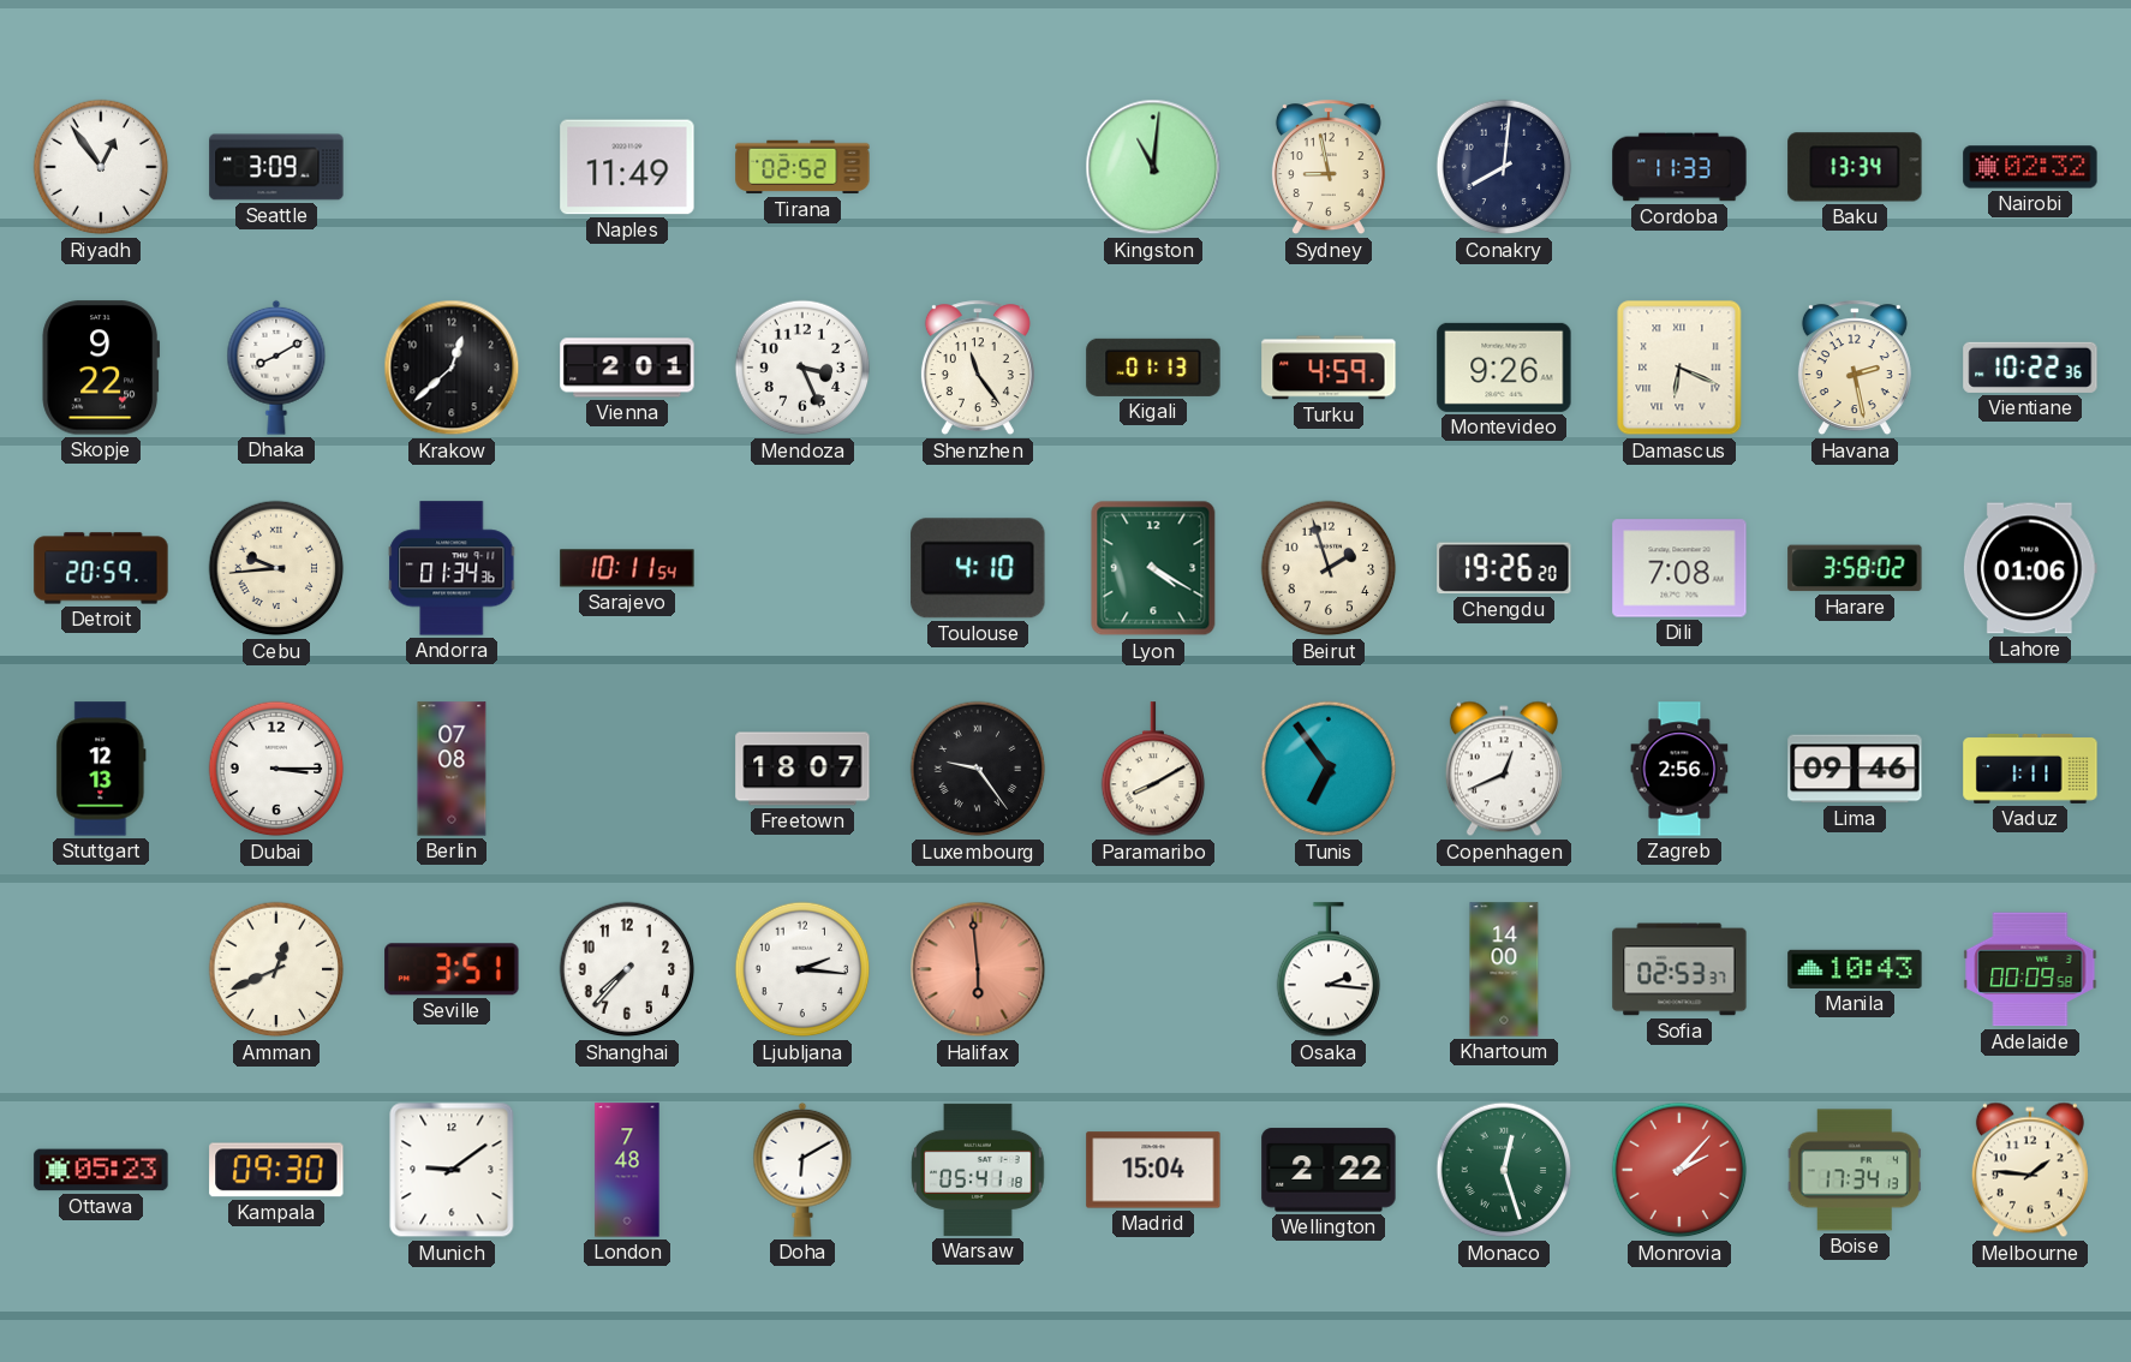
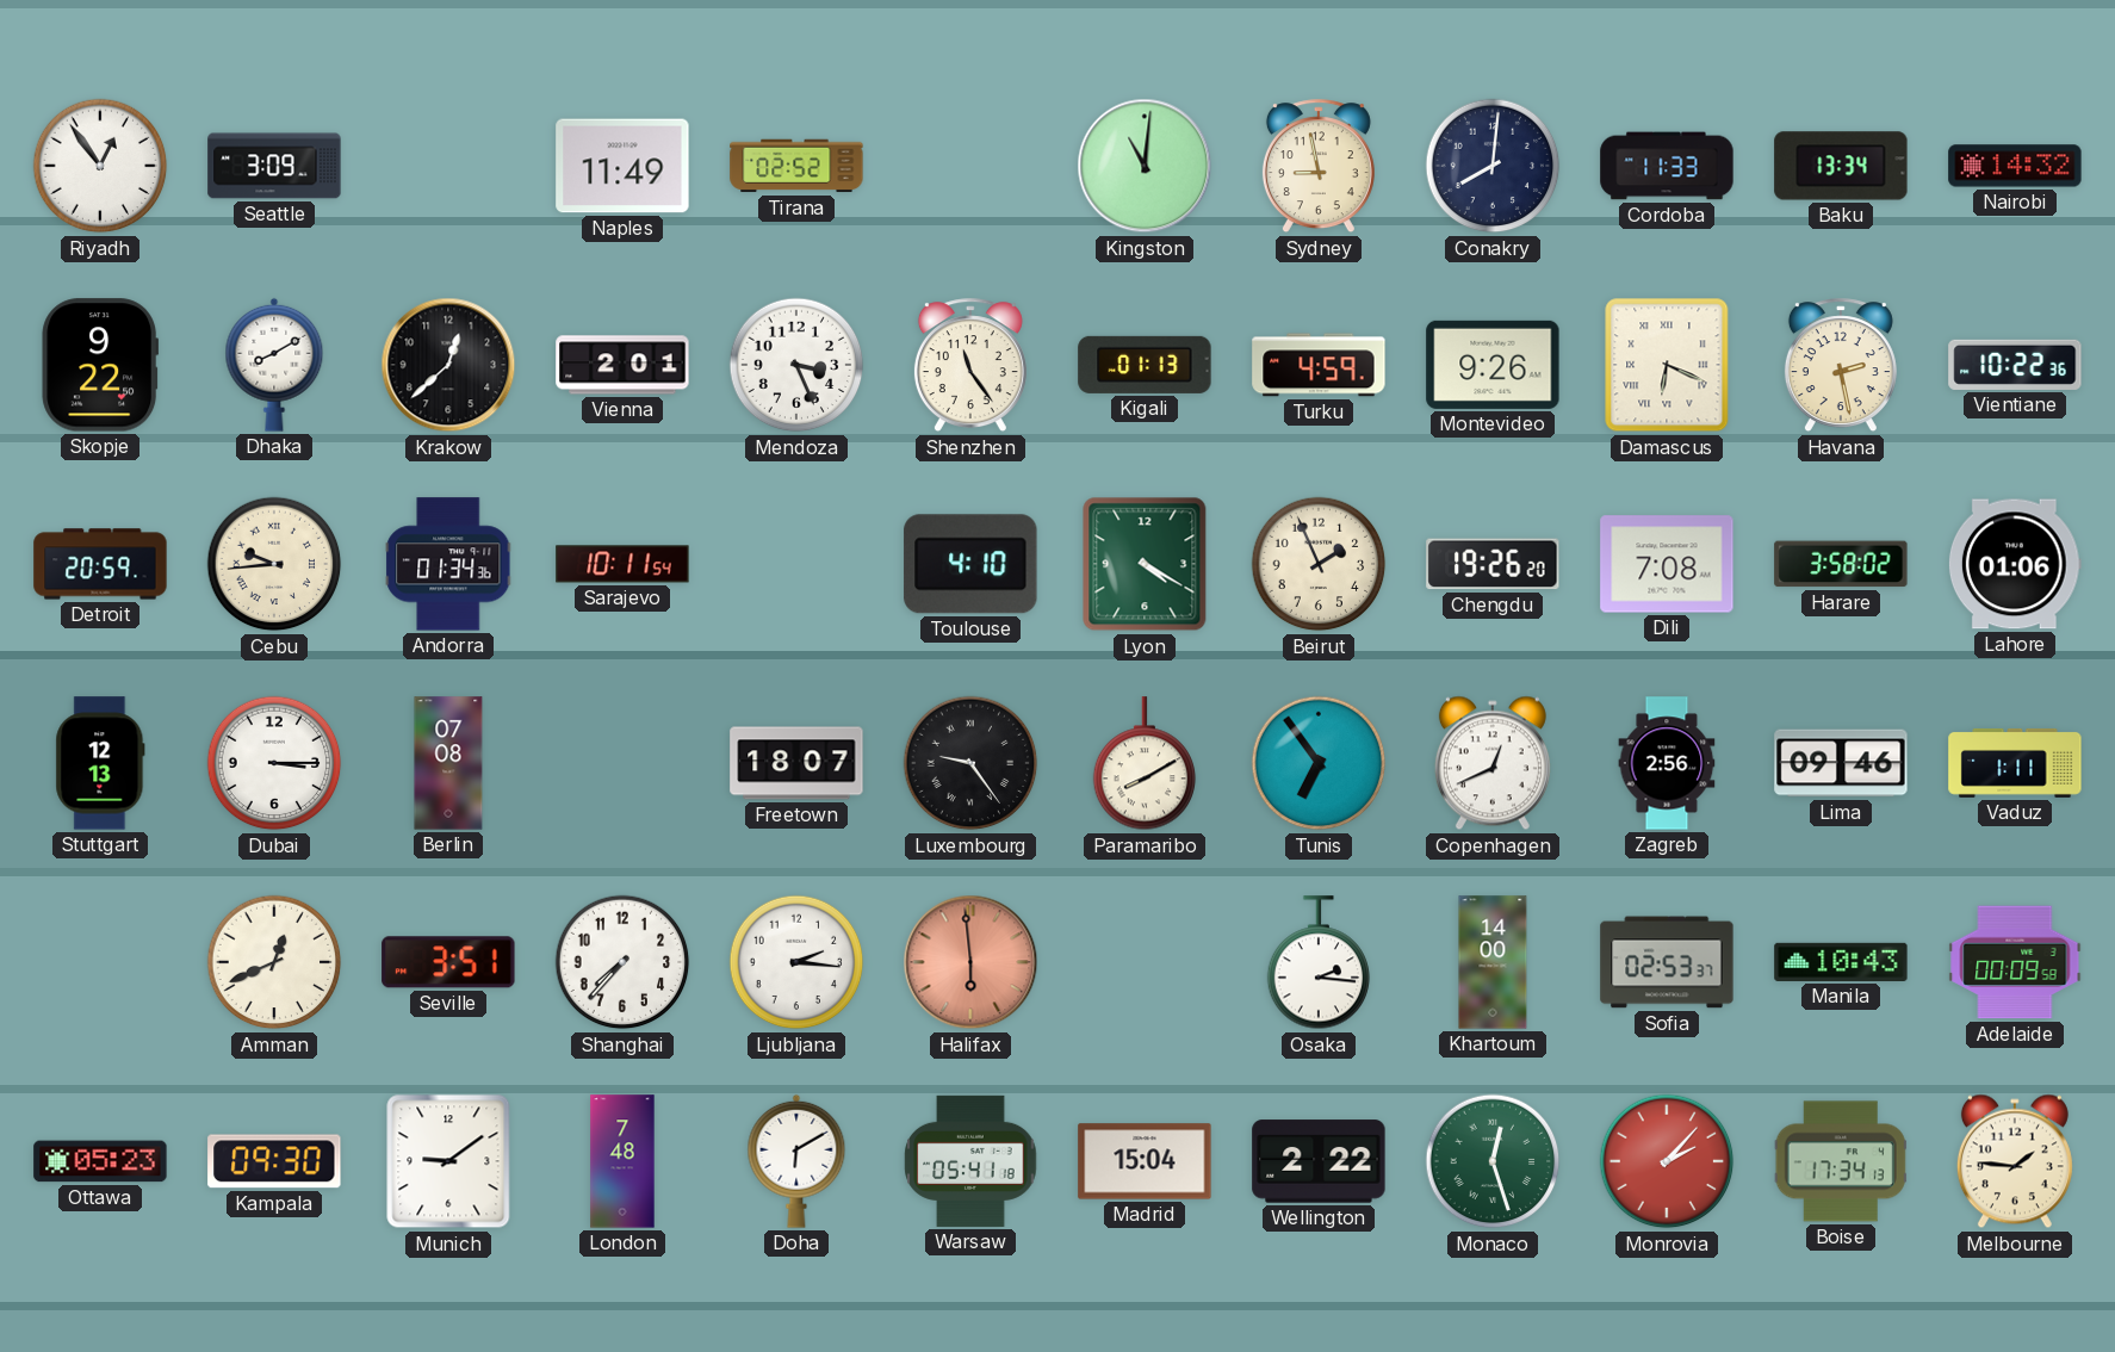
Nairobi: 02:32 -> 14:32
Beirut: 1:57 -> 1:56
